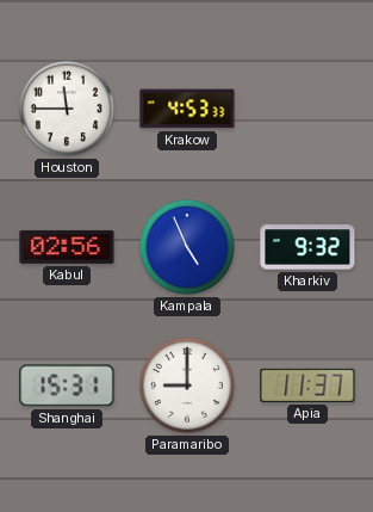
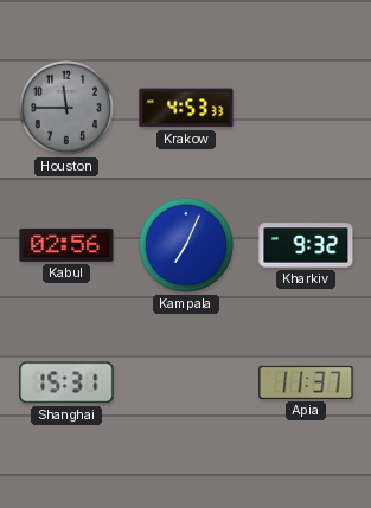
Houston dial: white -> grey
Kampala: 4:56 -> 7:04
Paramaribo: 9:00 -> none
